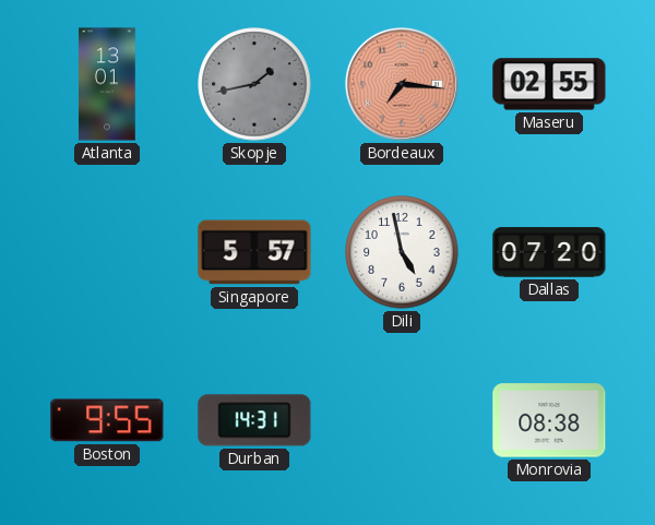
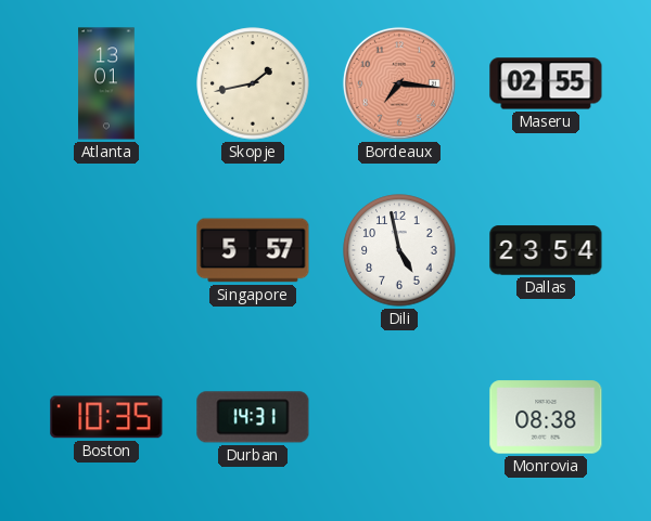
Skopje dial: grey -> cream
Dallas: 07:20 -> 23:54
Boston: 9:55 -> 10:35
